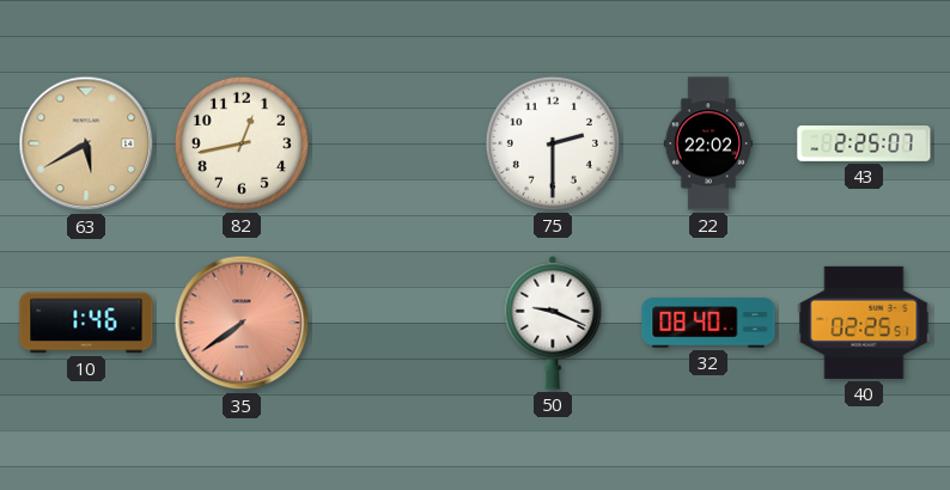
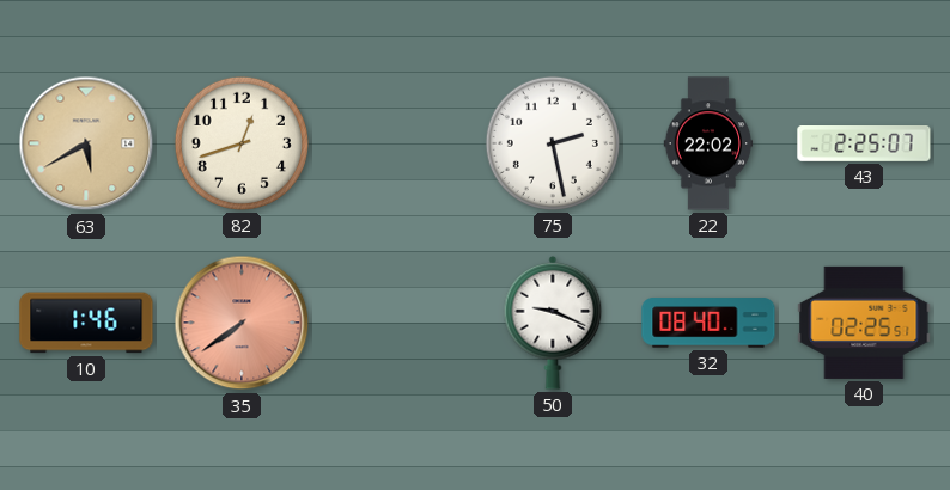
82: 12:43 -> 12:42
75: 2:30 -> 2:28
